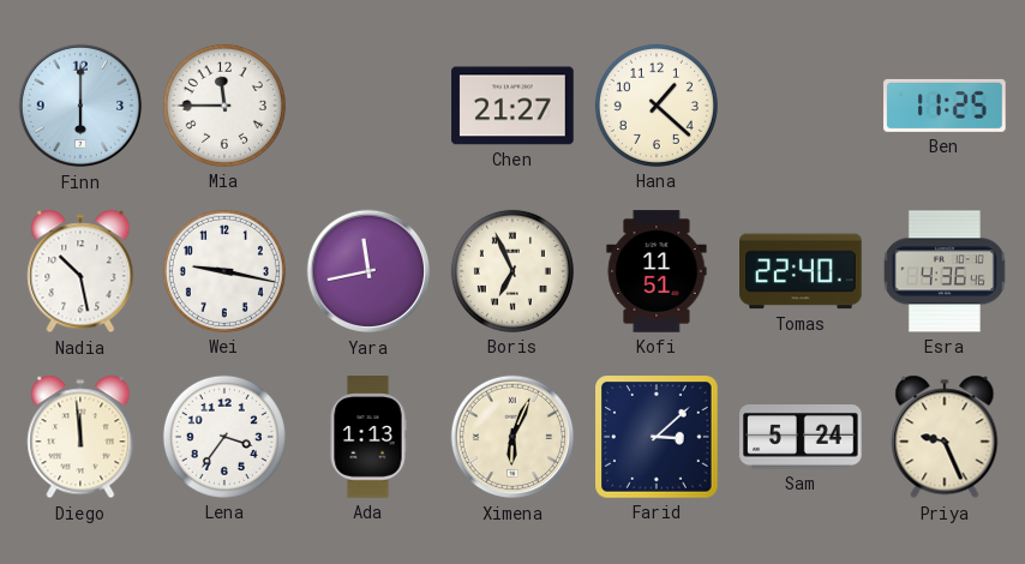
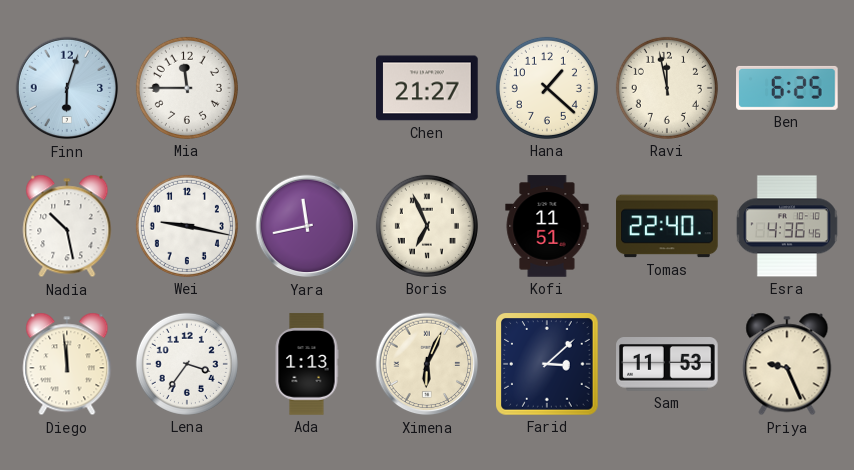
Finn: 6:00 -> 6:03
Ravi: none -> 11:58
Ben: 11:25 -> 6:25
Sam: 5:24 -> 11:53
